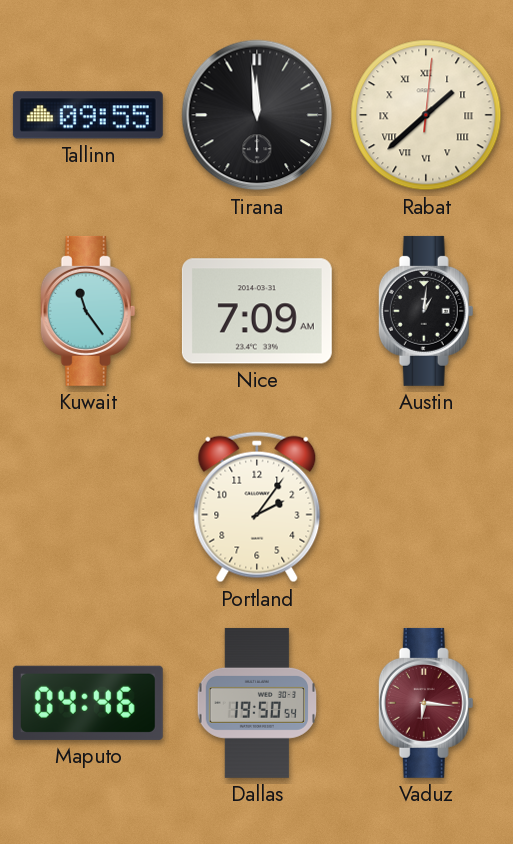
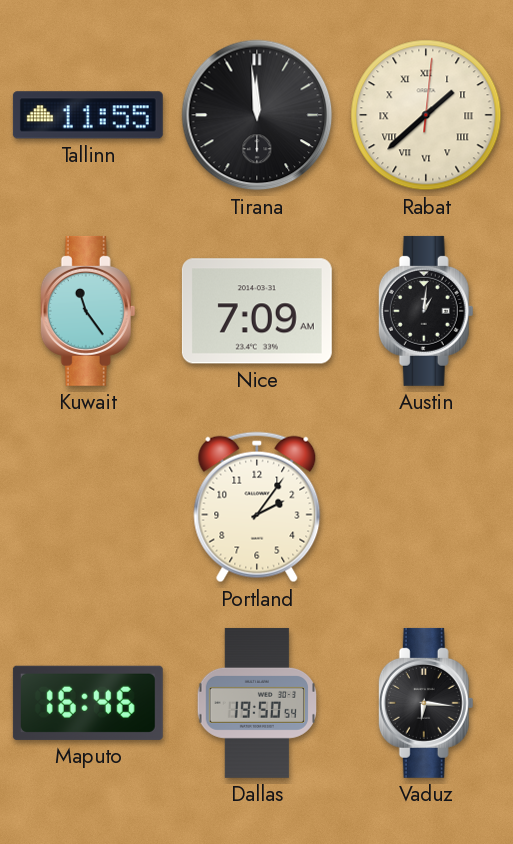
Tallinn: 09:55 -> 11:55
Maputo: 04:46 -> 16:46
Vaduz dial: burgundy -> black
